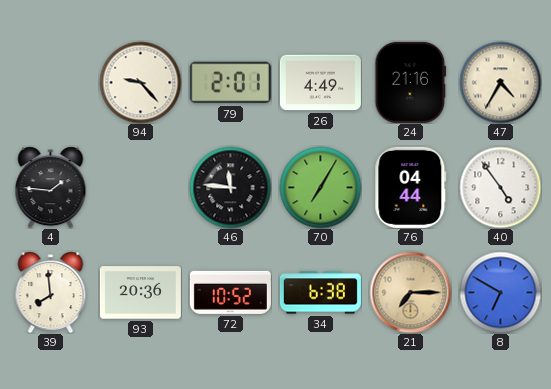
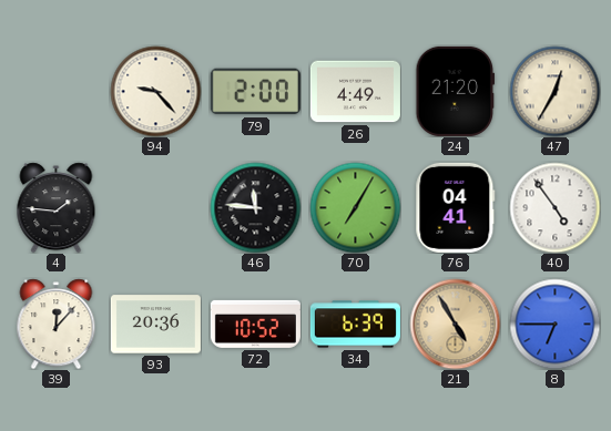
79: 2:01 -> 2:00
24: 21:16 -> 21:20
47: 4:35 -> 12:35
76: 04:44 -> 04:41
39: 7:59 -> 12:07
34: 6:38 -> 6:39
21: 7:15 -> 4:55
8: 6:50 -> 6:45
